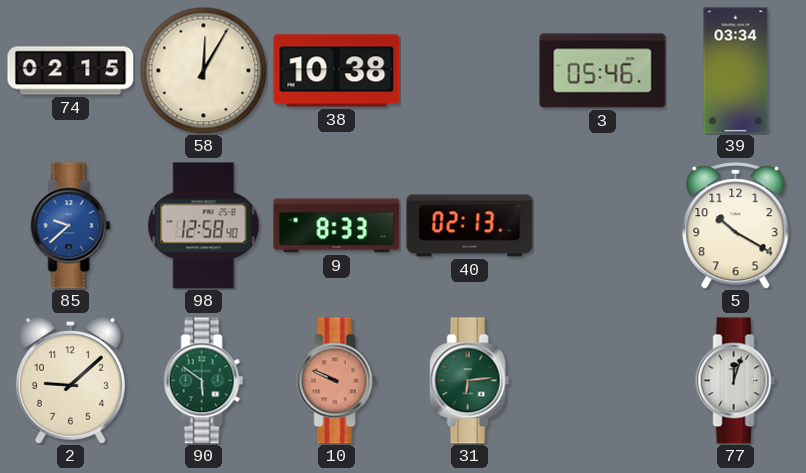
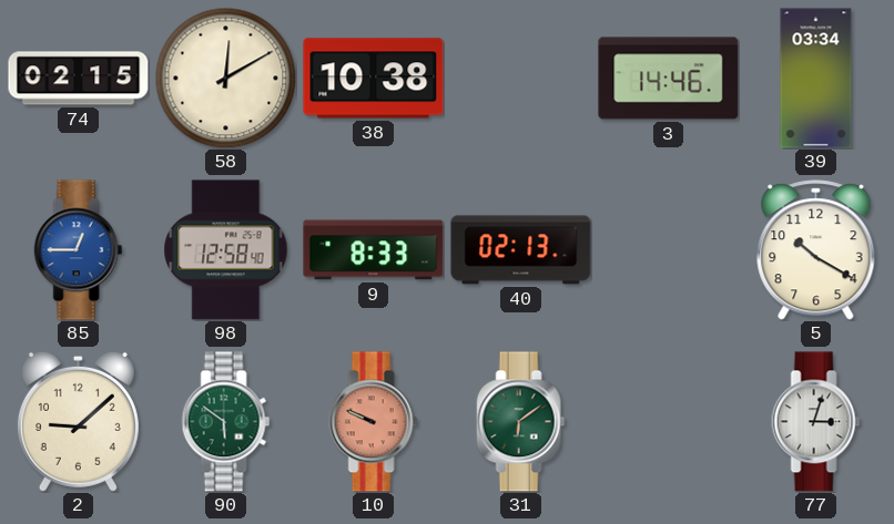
58: 12:05 -> 12:10
3: 05:46 -> 14:46
85: 9:38 -> 12:45
31: 6:14 -> 6:09
77: 12:03 -> 3:03
